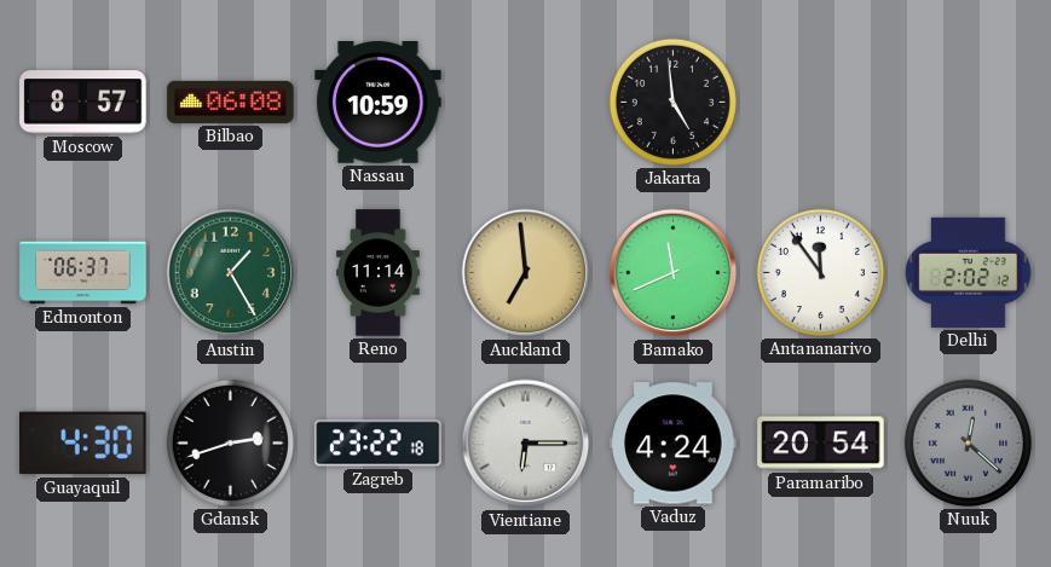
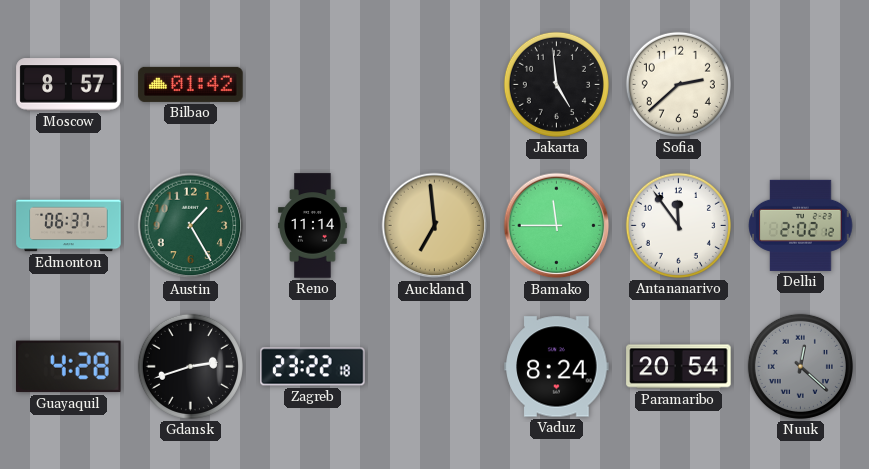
Bilbao: 06:08 -> 01:42
Nassau: 10:59 -> none
Sofia: none -> 2:38
Bamako: 11:41 -> 11:45
Guayaquil: 4:30 -> 4:28
Vientiane: 6:15 -> none
Vaduz: 4:24 -> 8:24
